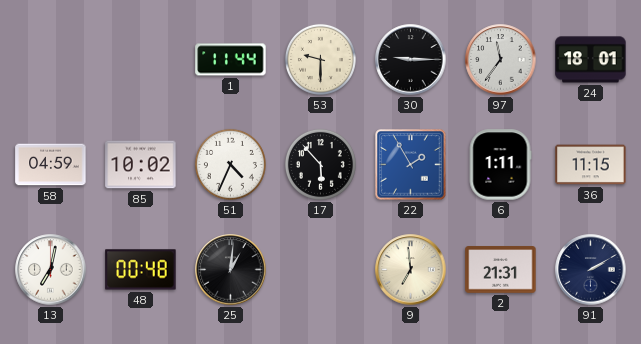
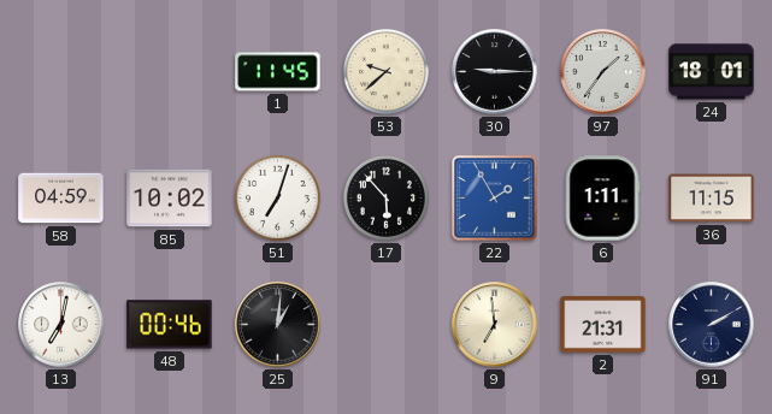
1: 11:44 -> 11:45
53: 9:30 -> 9:38
97: 11:36 -> 1:36
51: 4:34 -> 7:03
48: 00:48 -> 00:46
